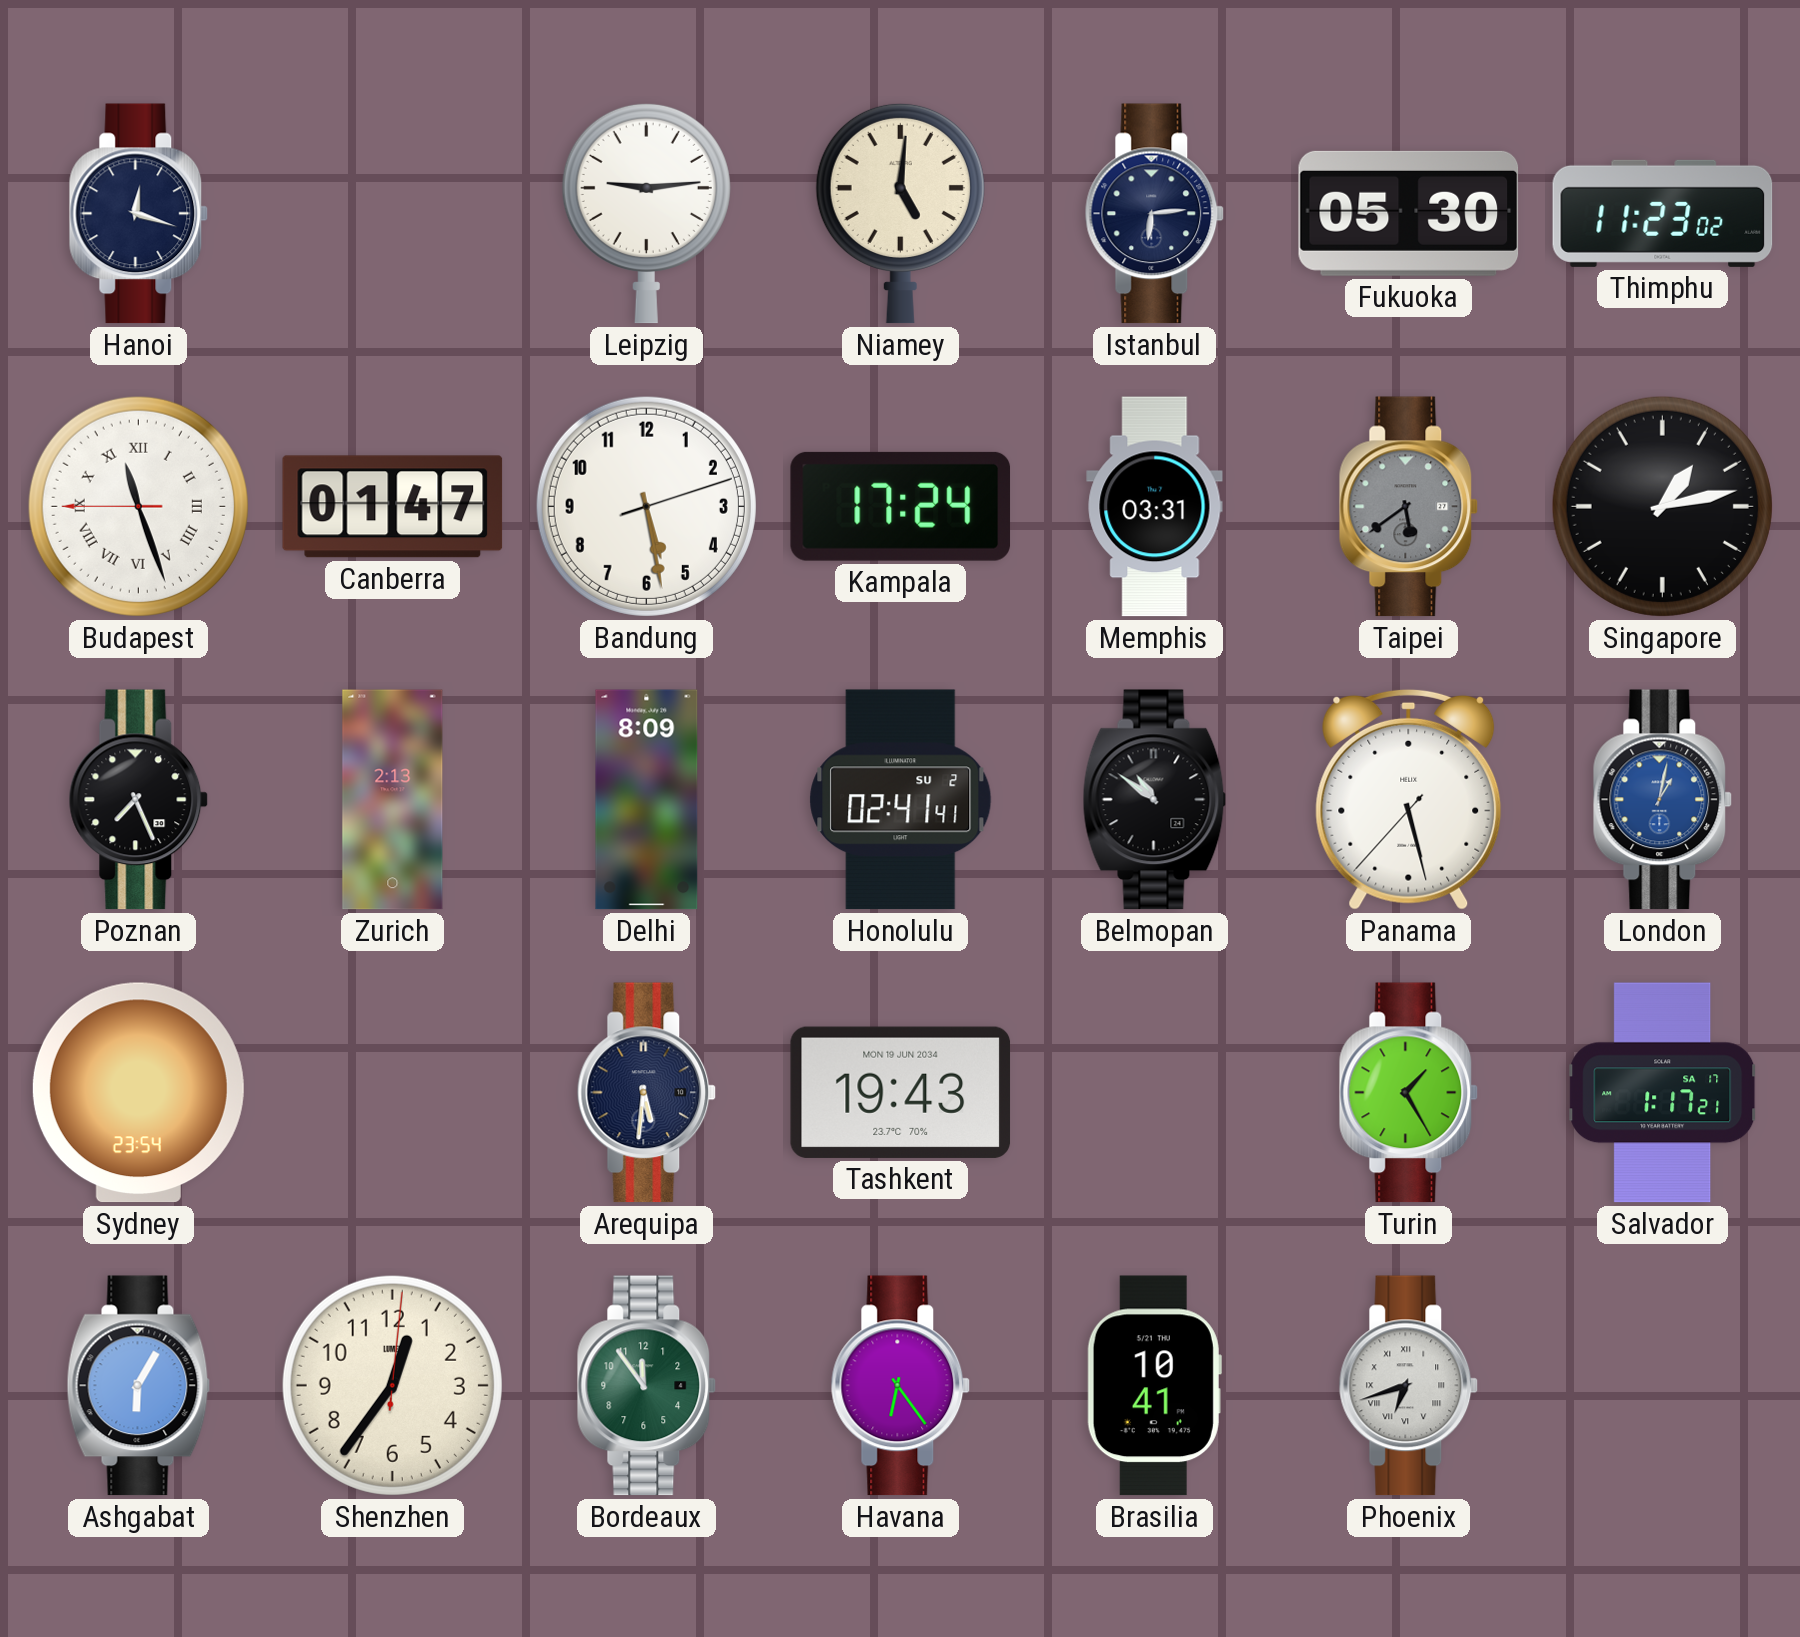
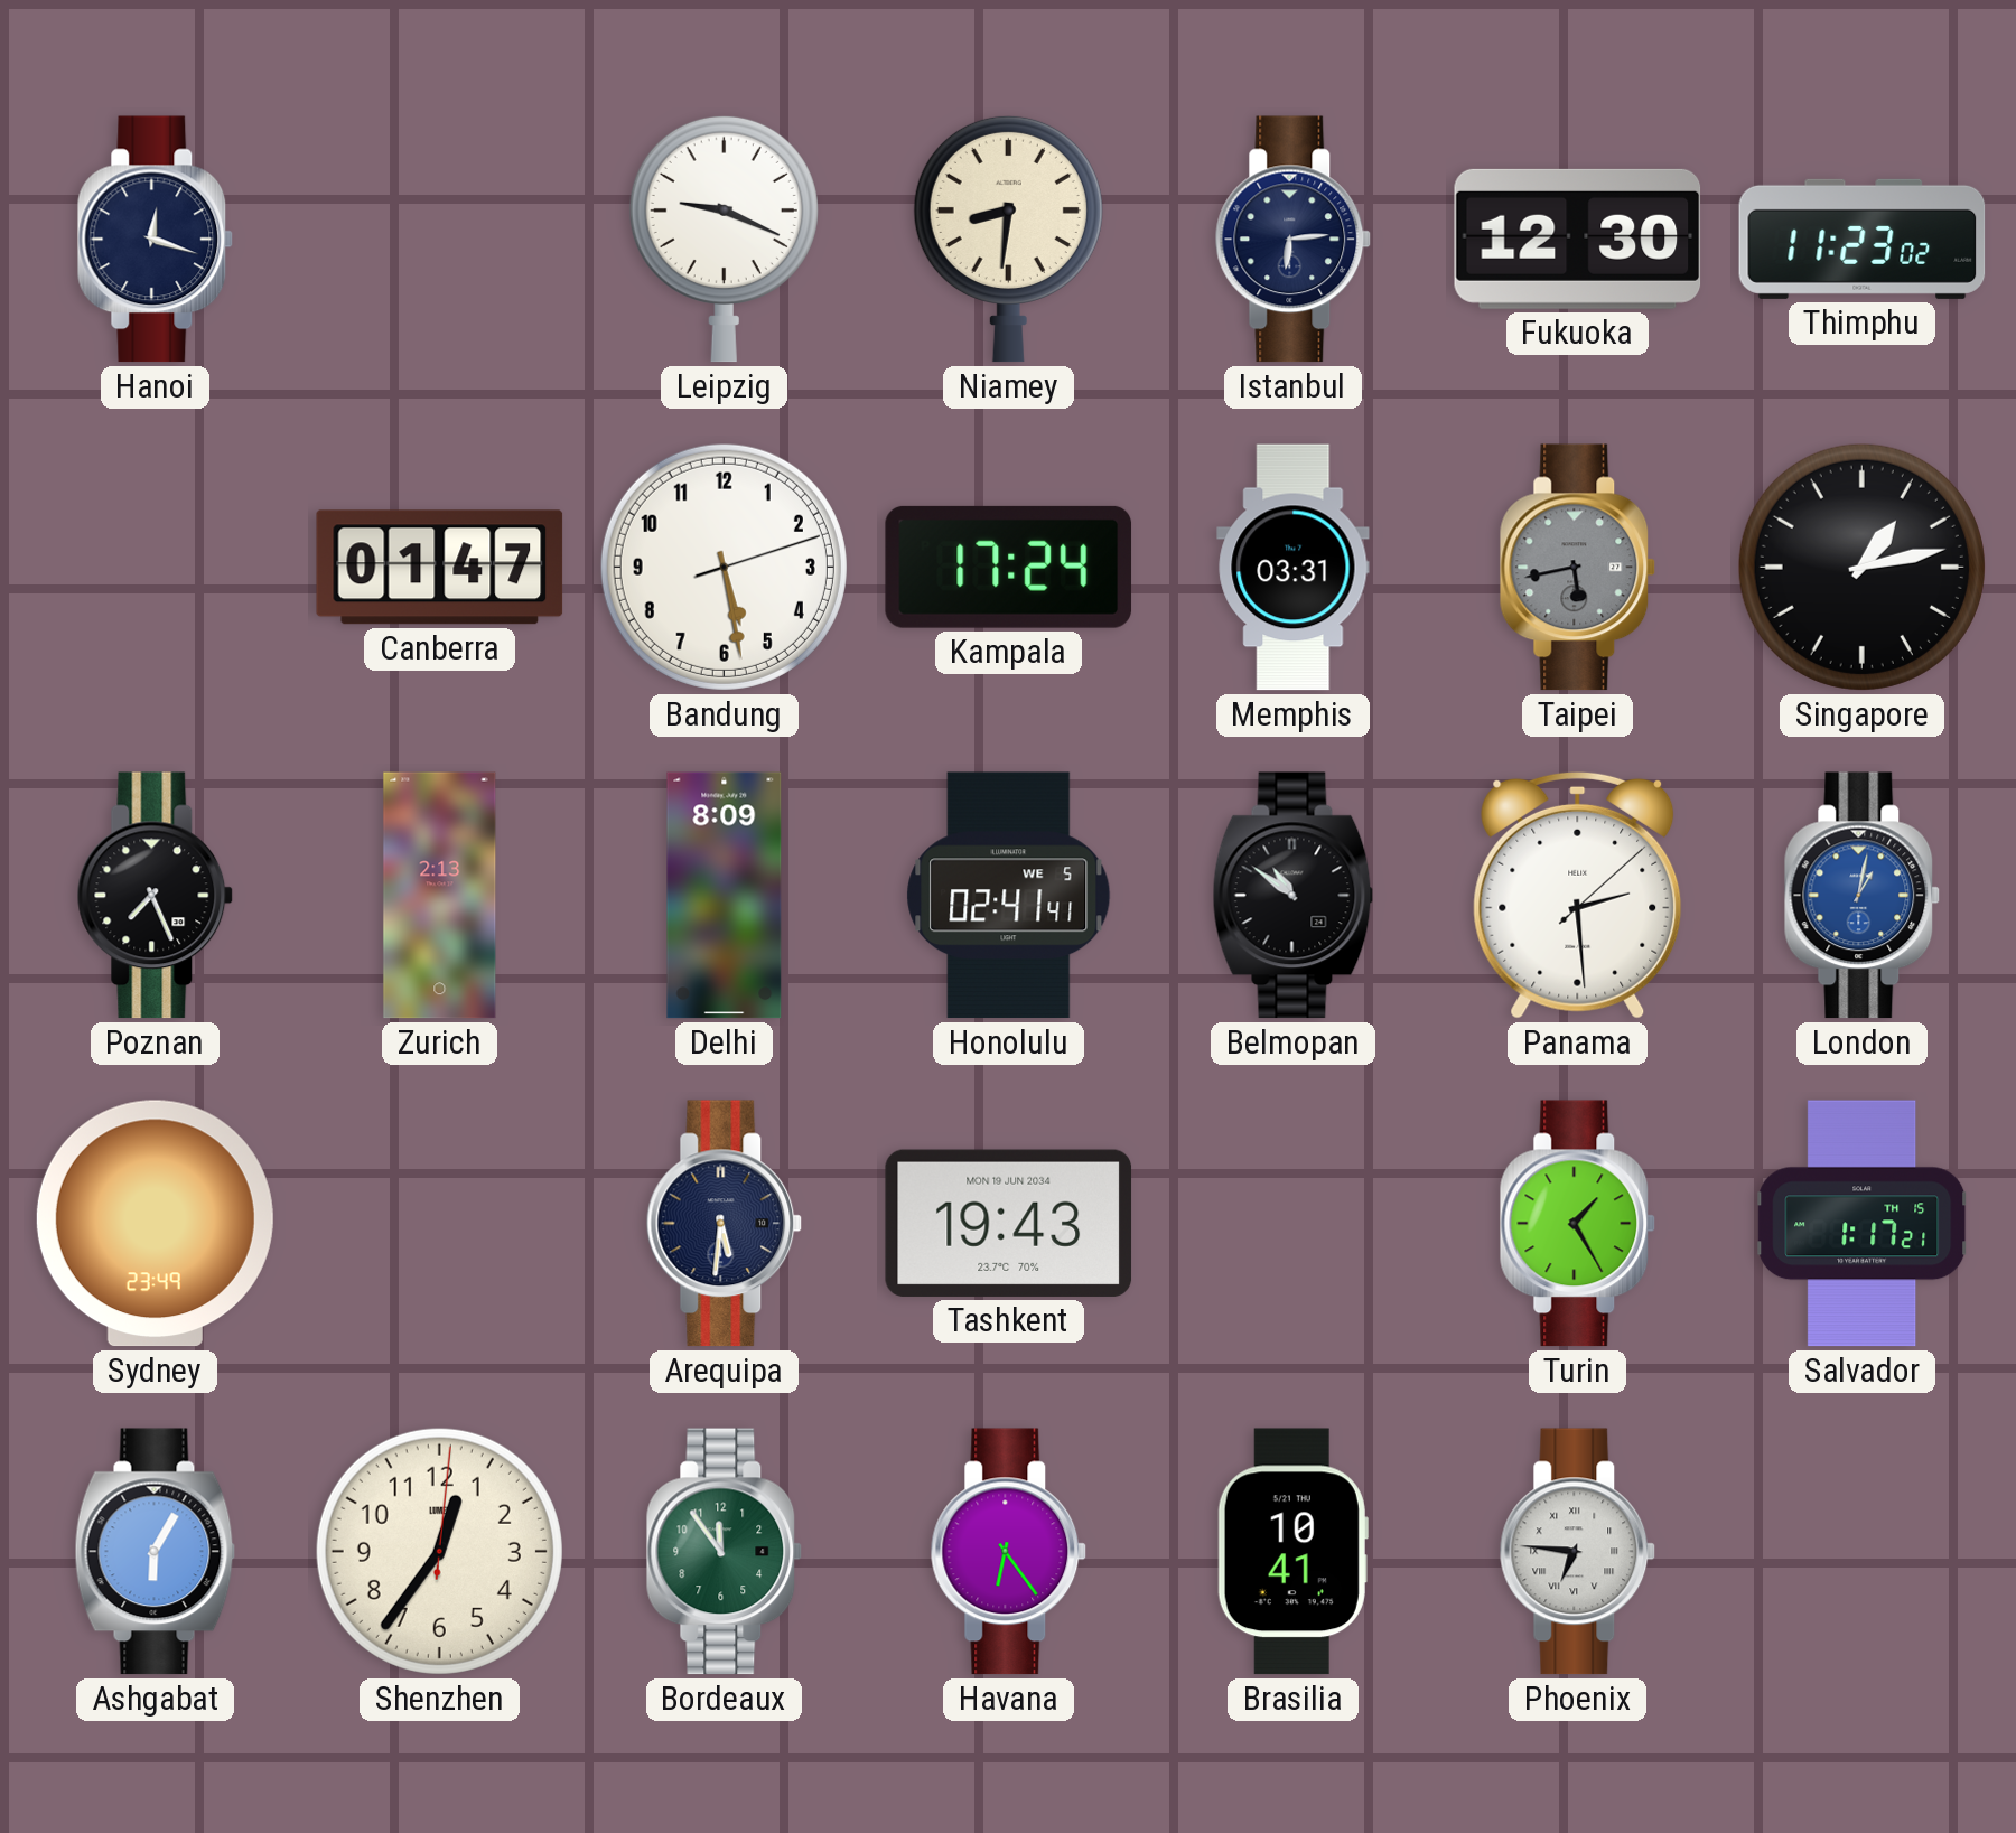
Leipzig: 9:14 -> 9:19
Niamey: 5:01 -> 8:31
Fukuoka: 05:30 -> 12:30
Budapest: 11:26 -> none
Taipei: 5:39 -> 5:43
Honolulu date: SU 2 -> WE 5
Panama: 5:27 -> 2:29
Sydney: 23:54 -> 23:49
Salvador date: SA 17 -> TH 15
Phoenix: 6:42 -> 6:46
